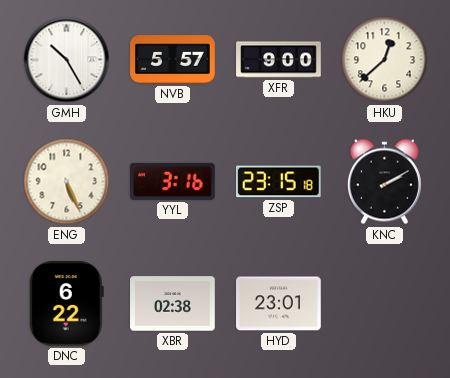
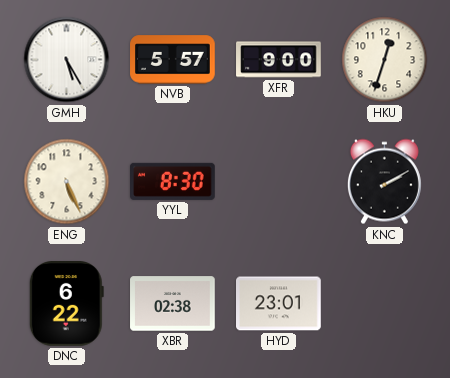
GMH: 10:25 -> 5:25
HKU: 12:38 -> 12:33
YYL: 3:16 -> 8:30
ZSP: 23:15 -> none
